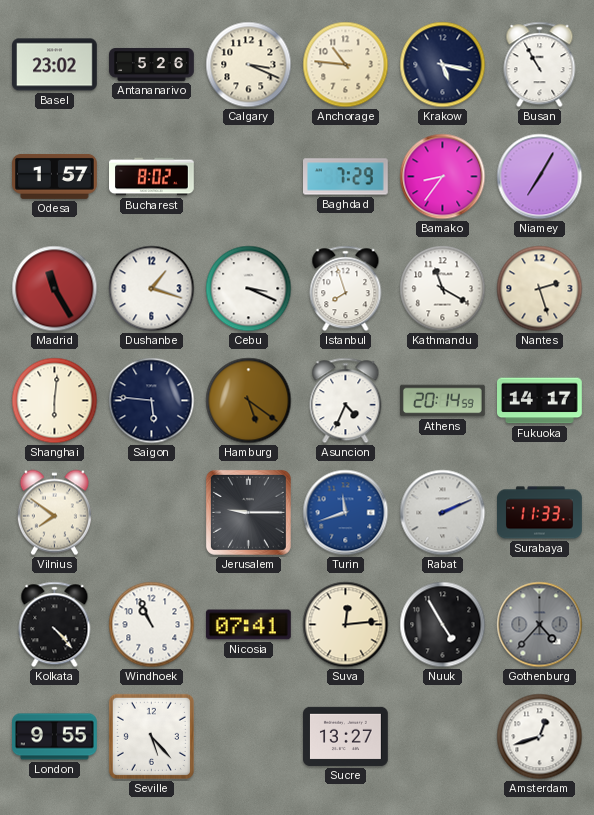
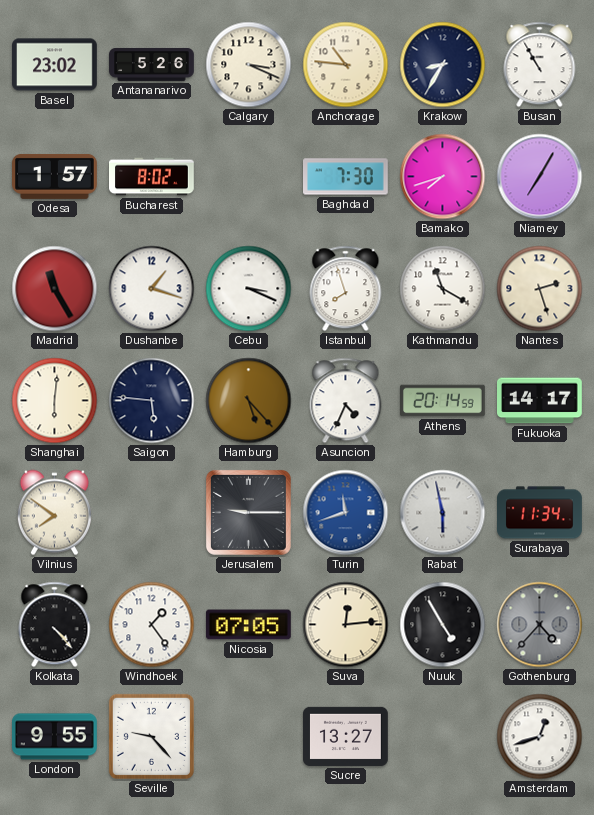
Krakow: 5:17 -> 8:35
Baghdad: 7:29 -> 7:30
Bamako: 8:36 -> 7:42
Hamburg: 5:21 -> 5:23
Rabat: 2:11 -> 5:58
Surabaya: 11:33 -> 11:34
Windhoek: 10:56 -> 1:24
Nicosia: 07:41 -> 07:05
Seville: 5:23 -> 9:23
